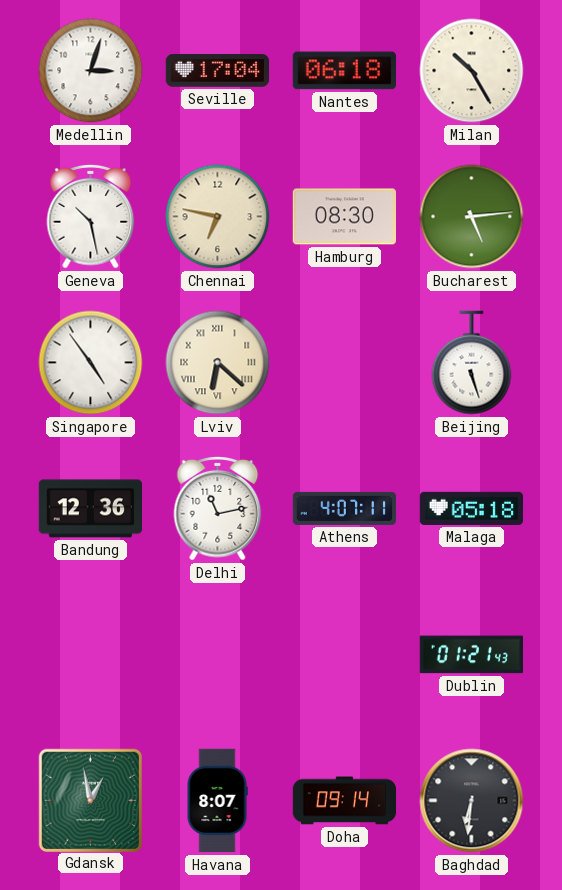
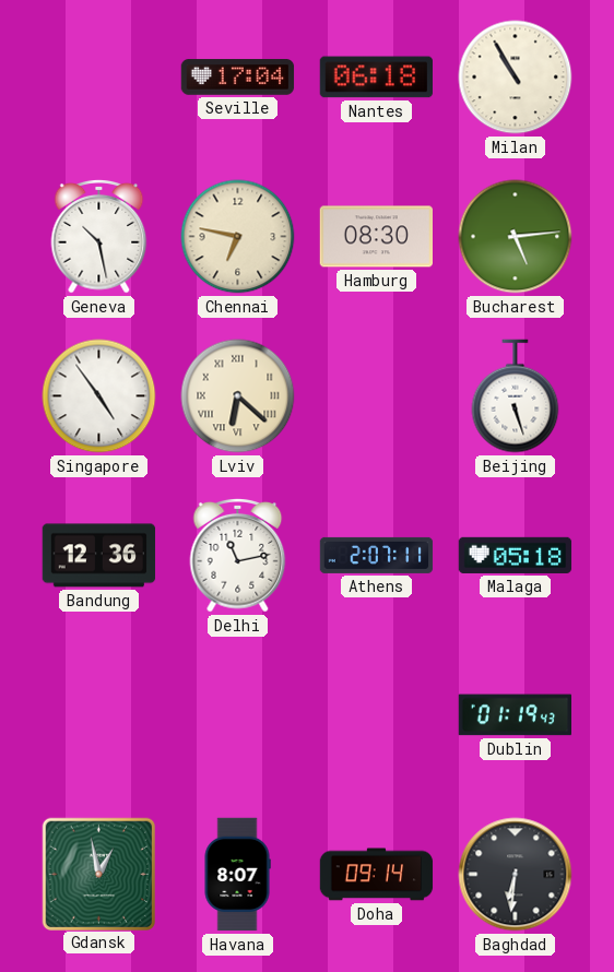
Medellin: 3:03 -> none
Milan: 10:25 -> 10:55
Athens: 4:07 -> 2:07
Dublin: 01:21 -> 01:19
